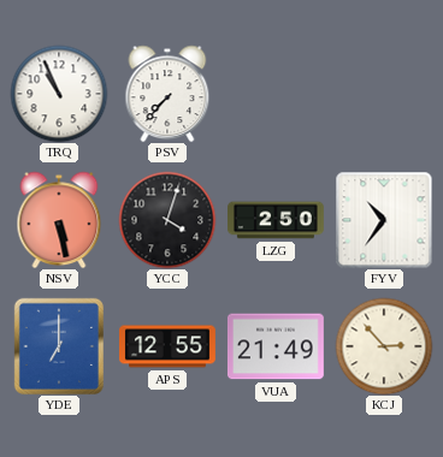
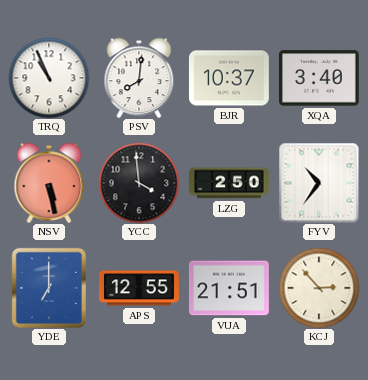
PSV: 7:37 -> 8:01
BJR: none -> 10:37
XQA: none -> 3:40
YCC: 4:03 -> 3:59
VUA: 21:49 -> 21:51
